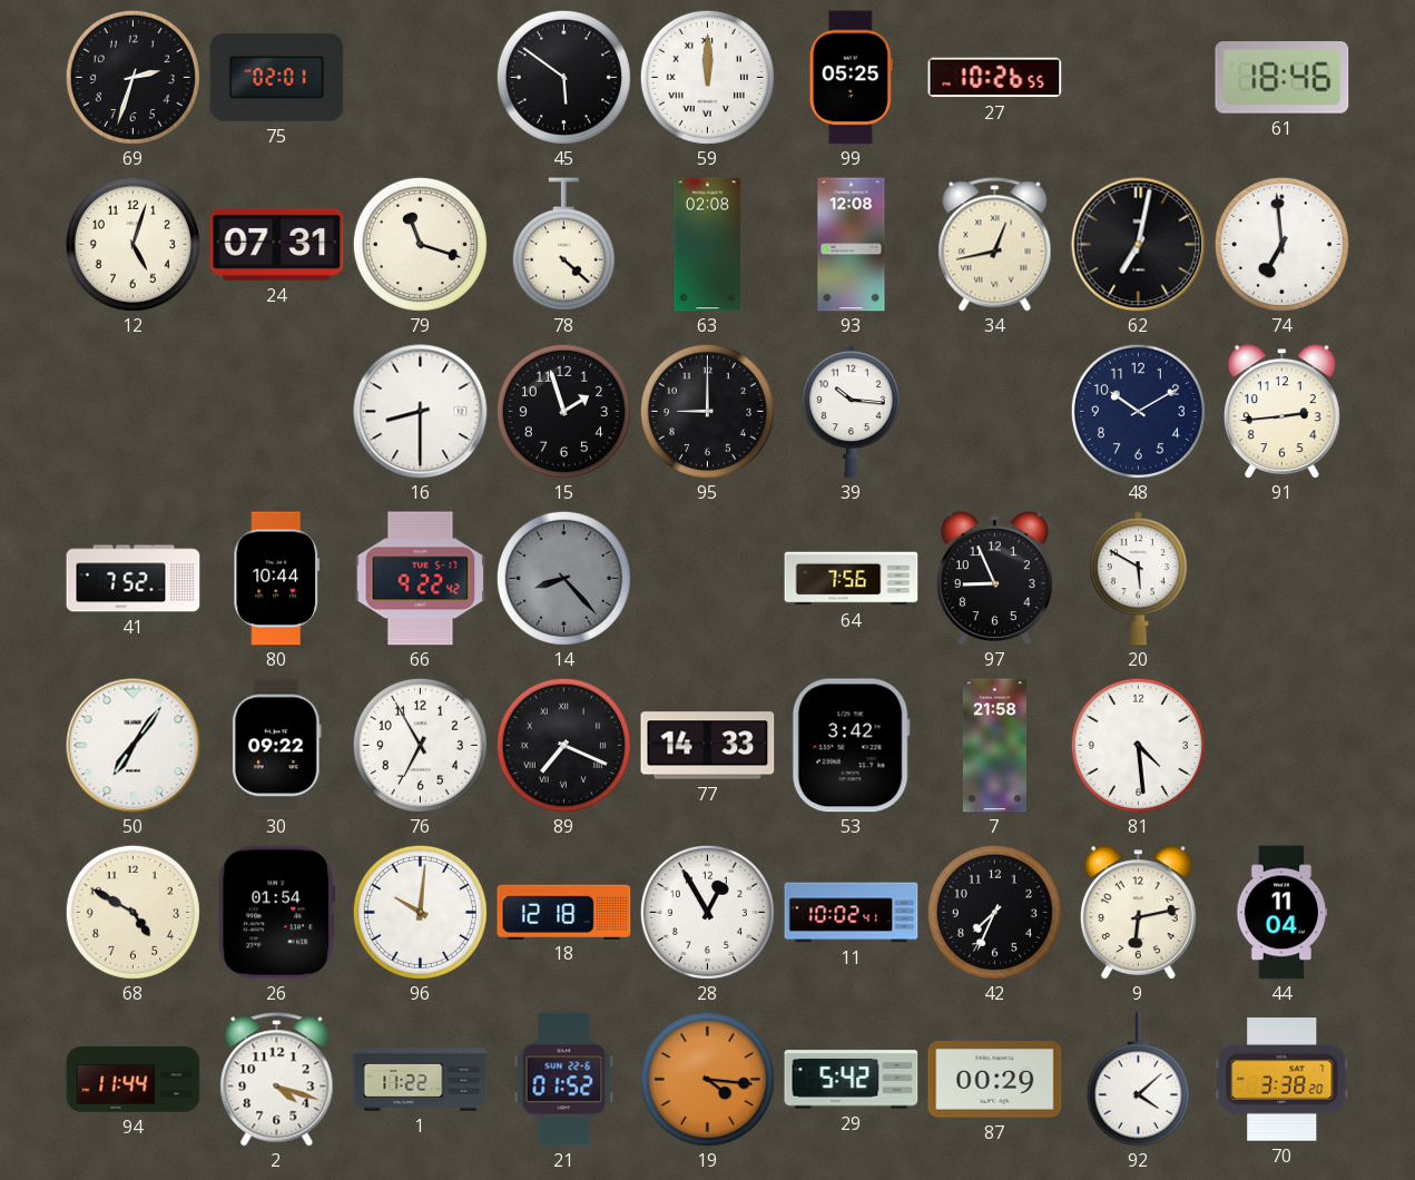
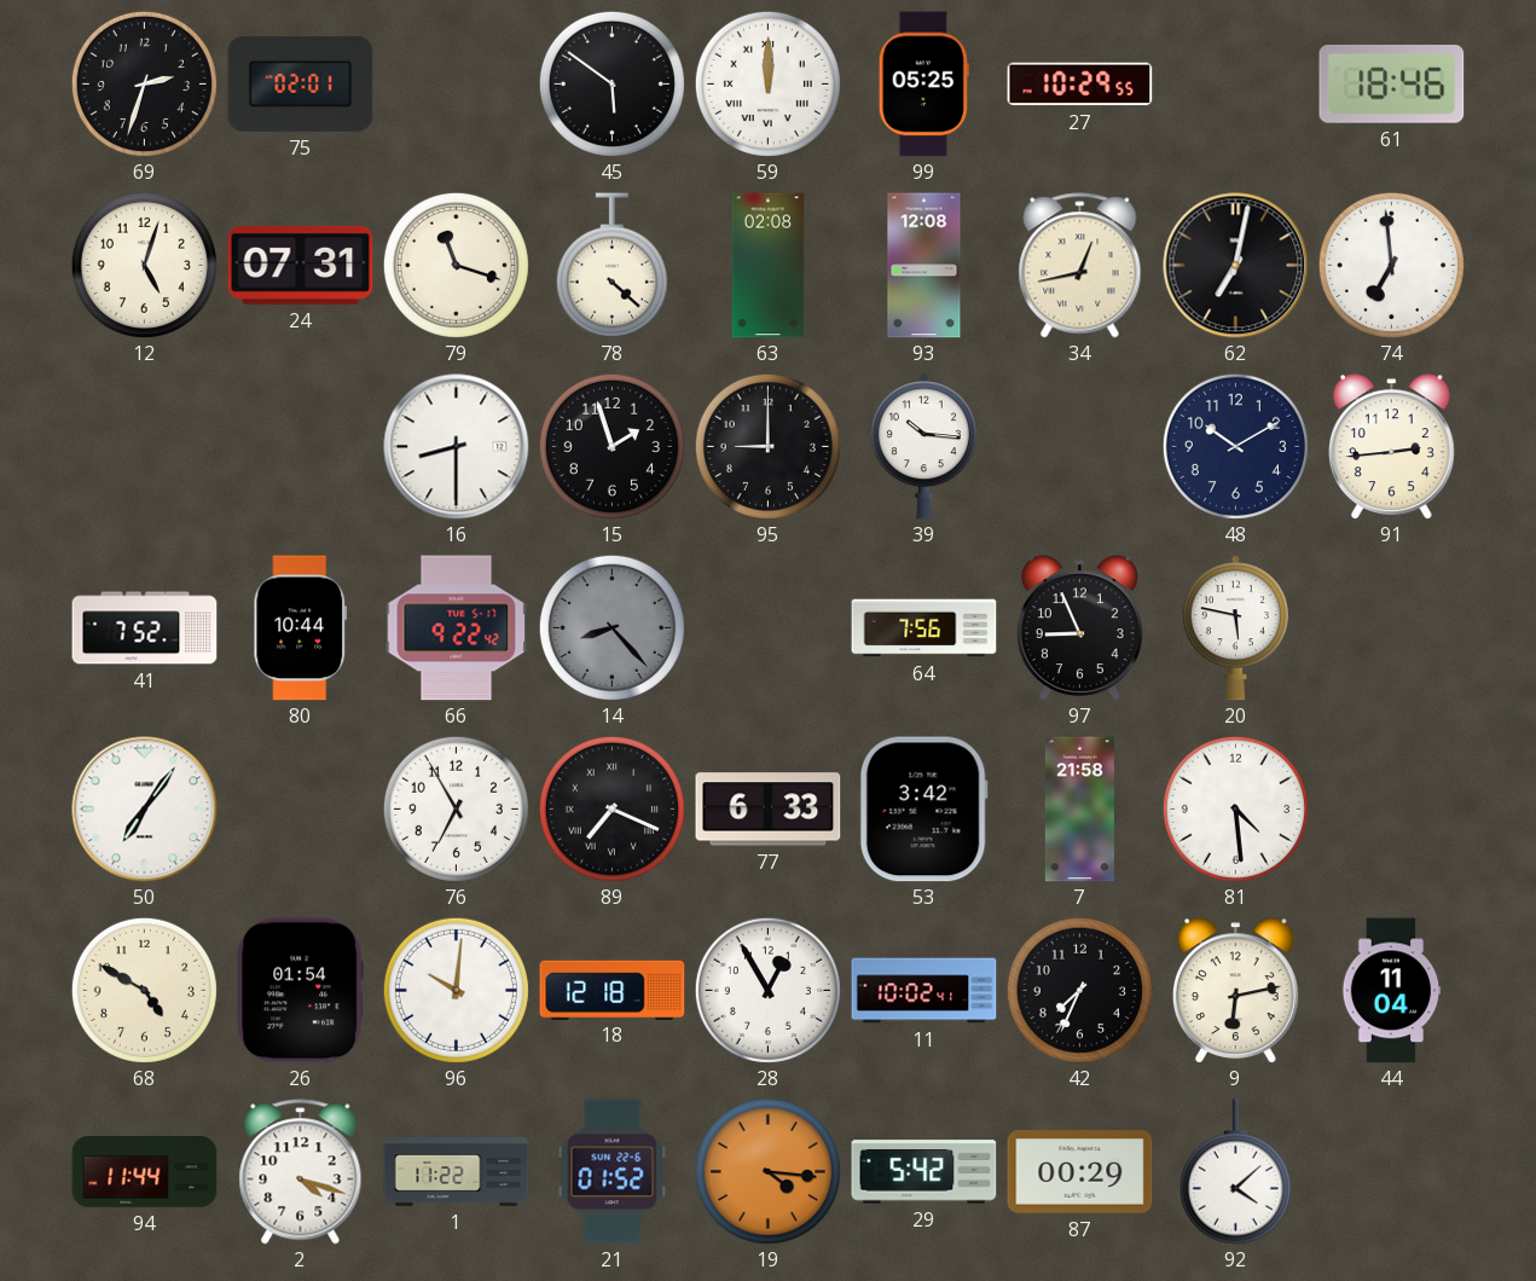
27: 10:26 -> 10:29
20: 5:50 -> 5:47
30: 09:22 -> none
77: 14:33 -> 6:33
70: 3:38 -> none
